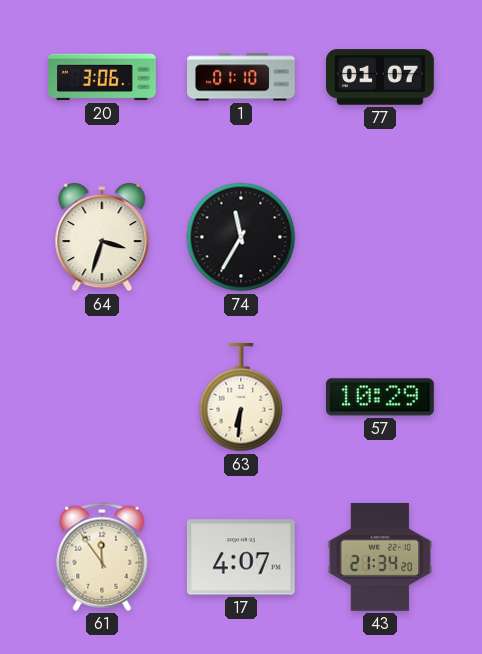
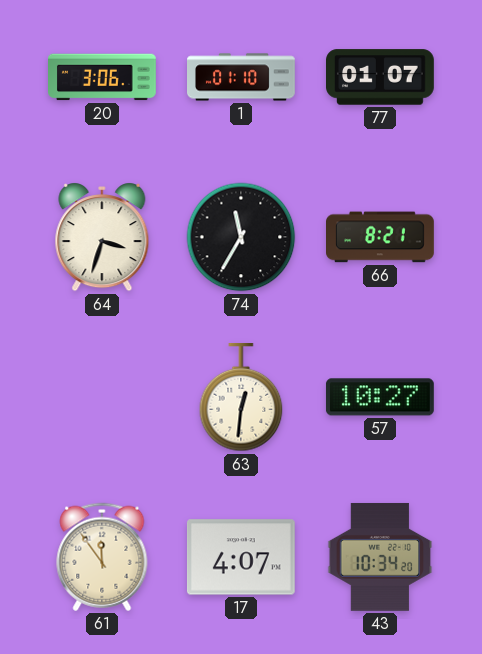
66: none -> 8:21
63: 6:31 -> 12:31
57: 10:29 -> 10:27
43: 21:34 -> 10:34
